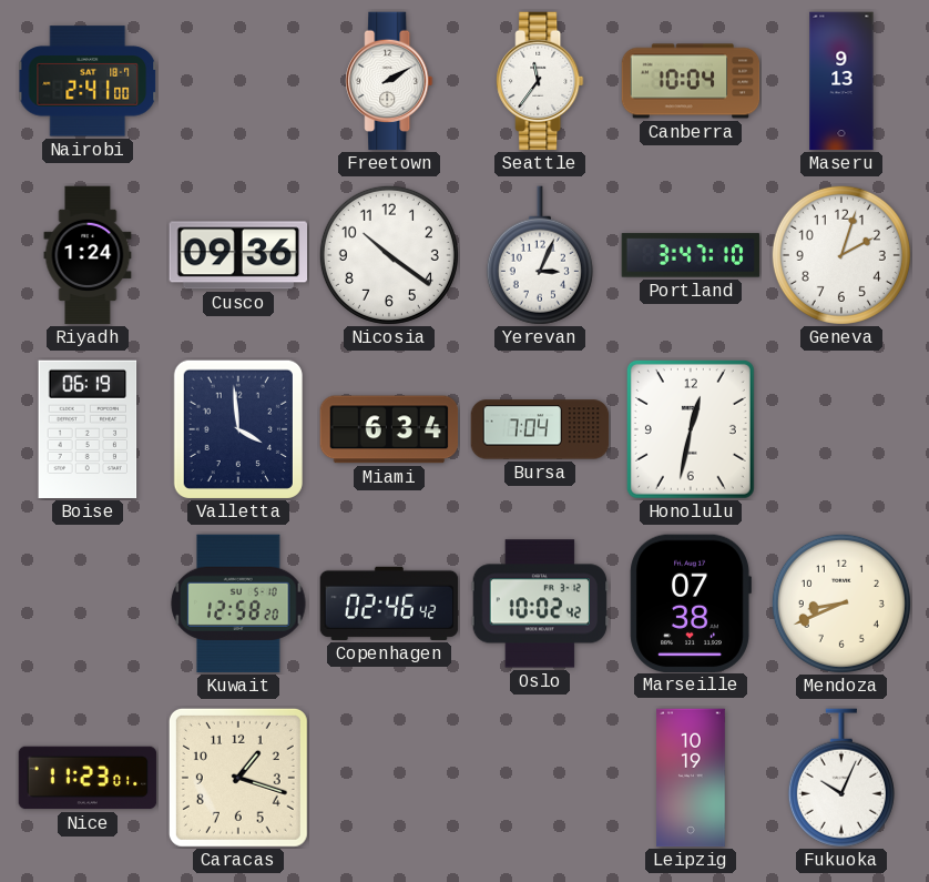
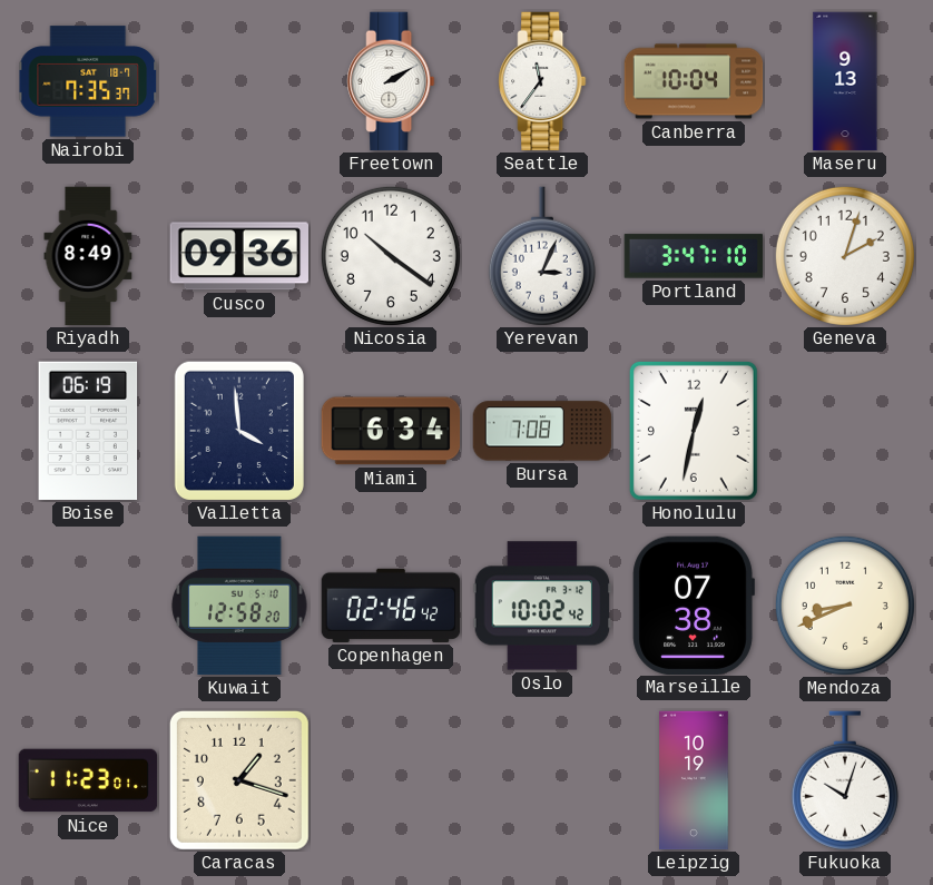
Nairobi: 2:41 -> 7:35
Riyadh: 1:24 -> 8:49
Bursa: 7:04 -> 7:08
Fukuoka: 10:04 -> 10:03
